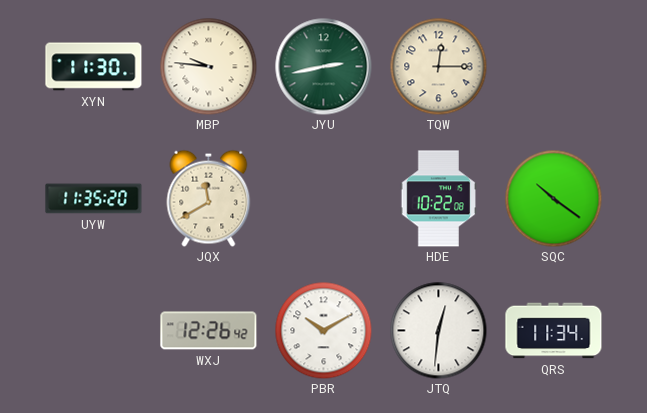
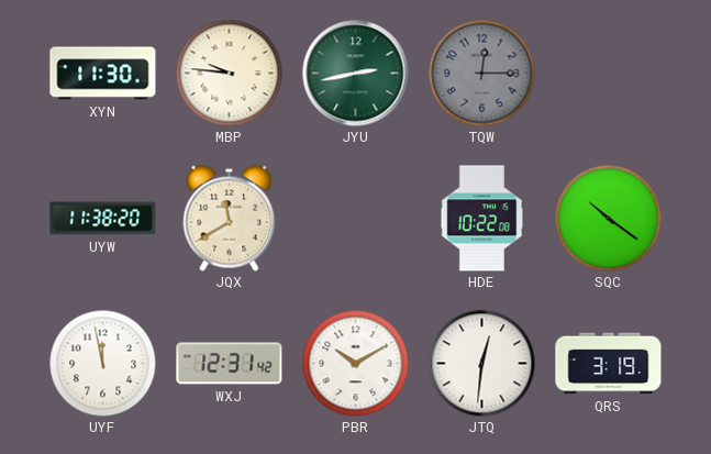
TQW dial: cream -> grey
UYW: 11:35 -> 11:38
UYF: none -> 11:58
WXJ: 12:26 -> 12:31
QRS: 11:34 -> 3:19
